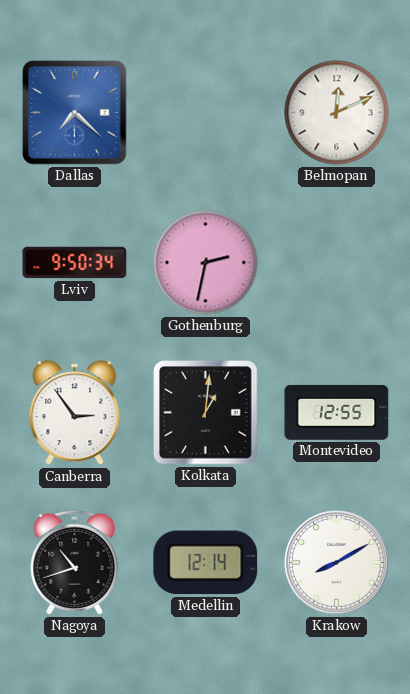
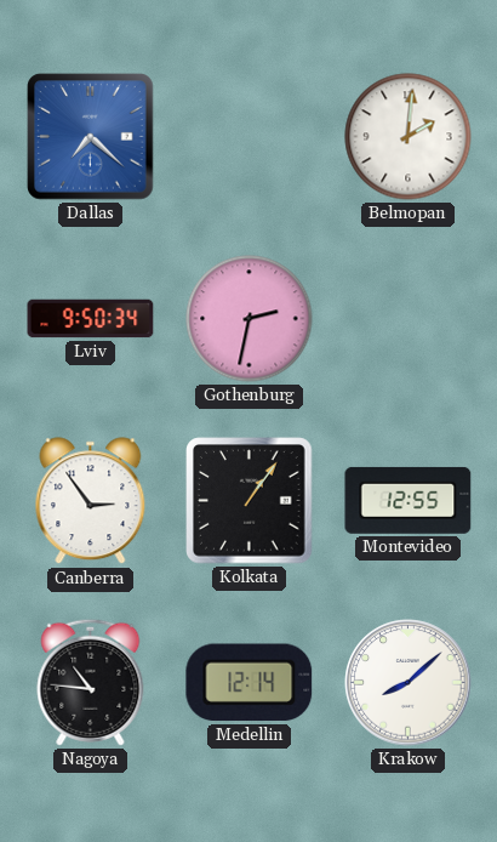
Belmopan: 12:11 -> 2:01
Kolkata: 1:01 -> 1:06
Nagoya: 10:42 -> 10:46
Krakow: 8:10 -> 8:08
